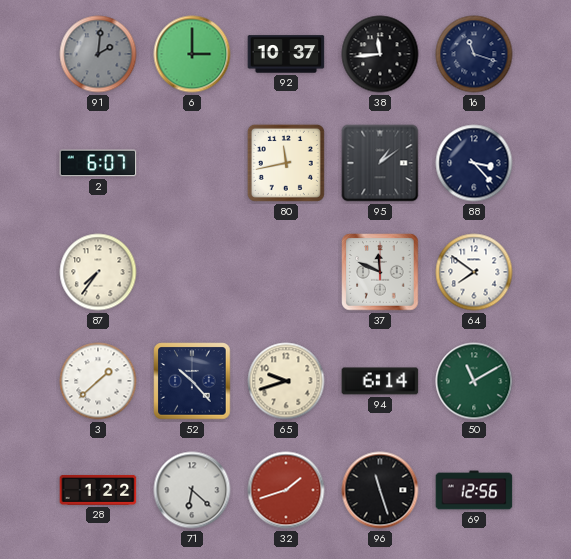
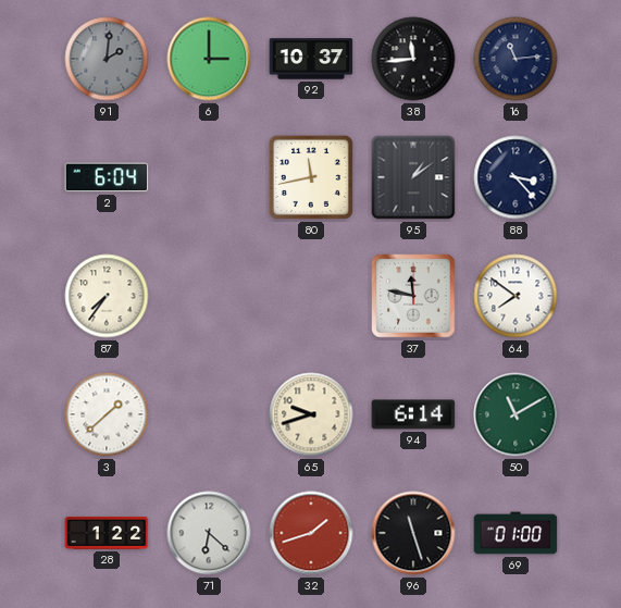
16: 11:18 -> 11:14
2: 6:07 -> 6:04
37: 11:49 -> 11:47
52: 10:23 -> none
69: 12:56 -> 01:00
